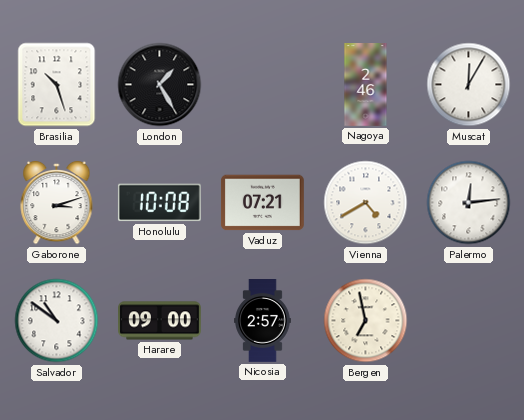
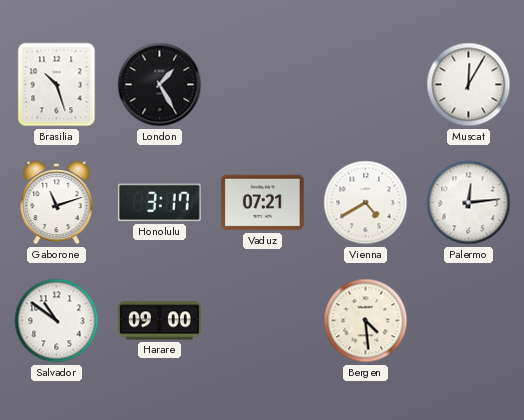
Nagoya: 2:46 -> none
Gaborone: 3:12 -> 11:12
Honolulu: 10:08 -> 3:17
Nicosia: 2:57 -> none
Bergen: 6:58 -> 4:29
